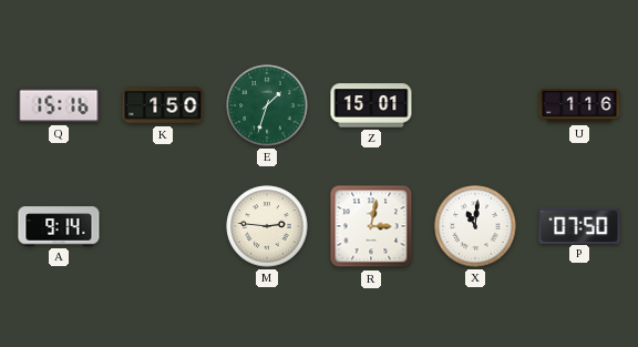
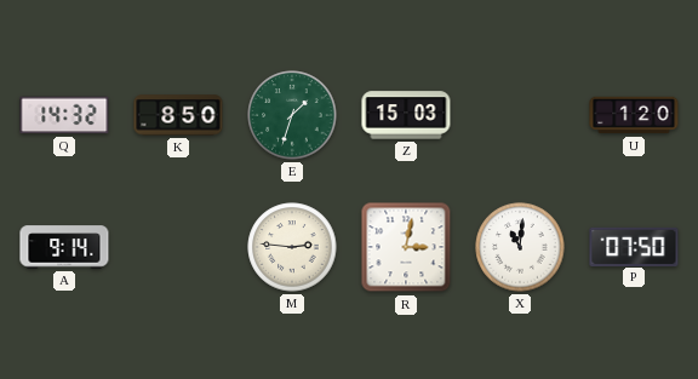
Q: 15:16 -> 14:32
K: 1:50 -> 8:50
Z: 15:01 -> 15:03
U: 1:16 -> 1:20
